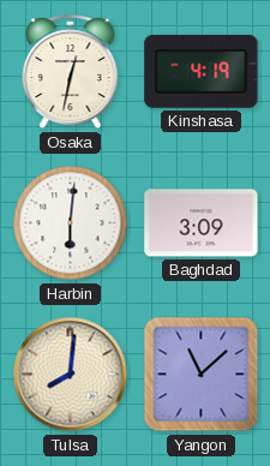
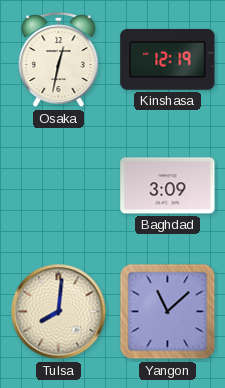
Kinshasa: 4:19 -> 12:19
Harbin: 6:01 -> none
